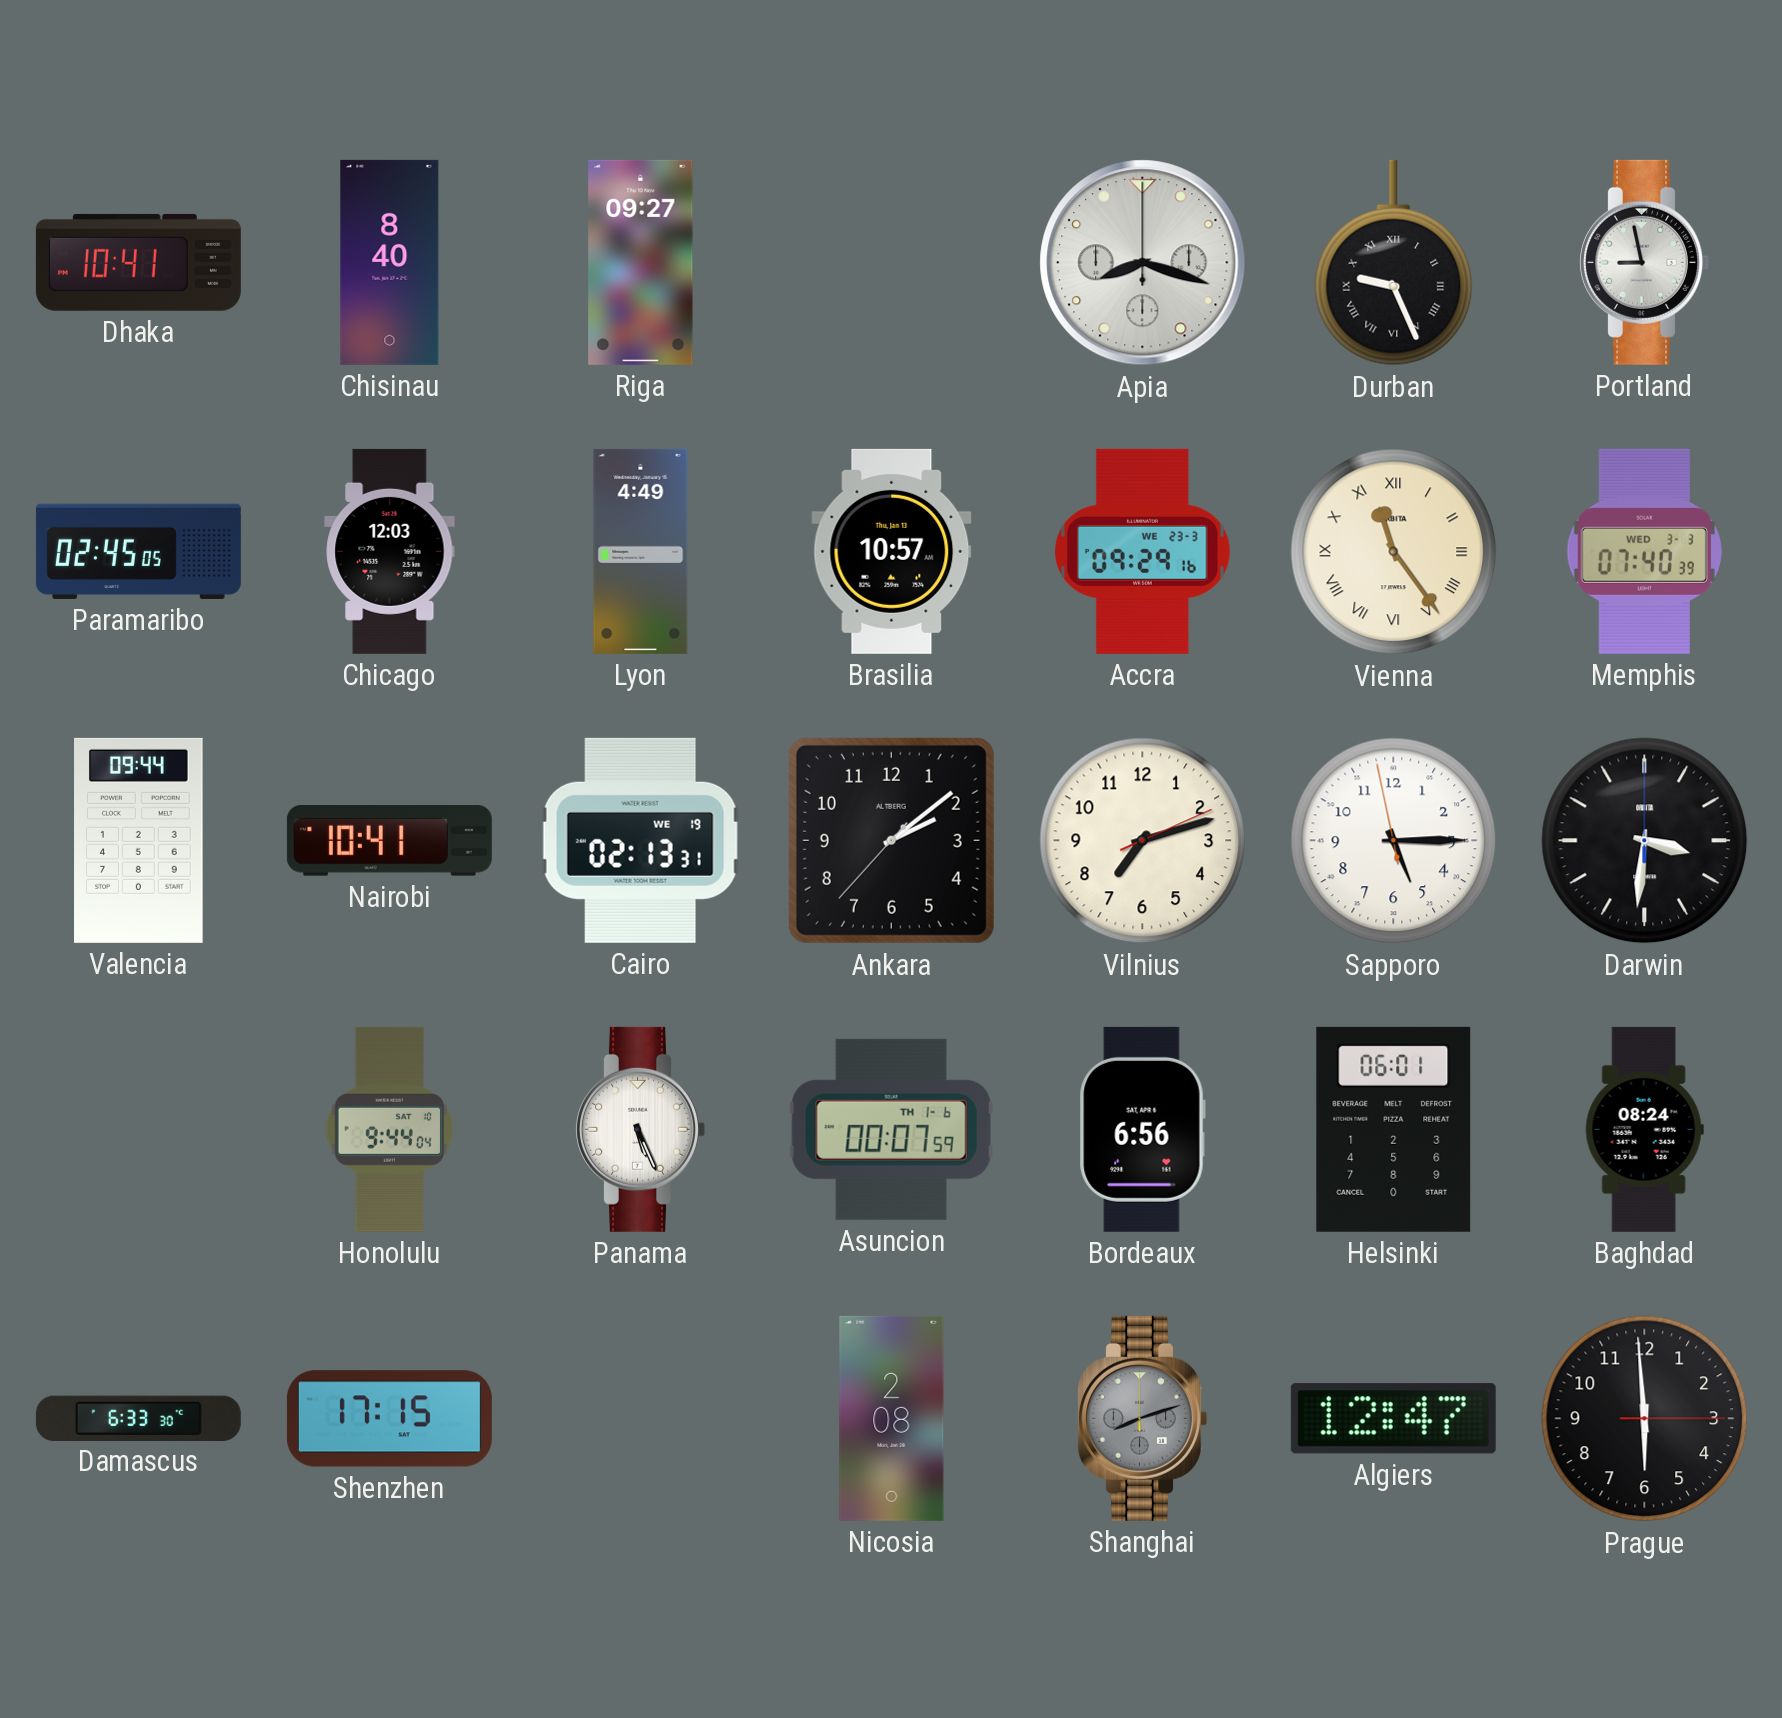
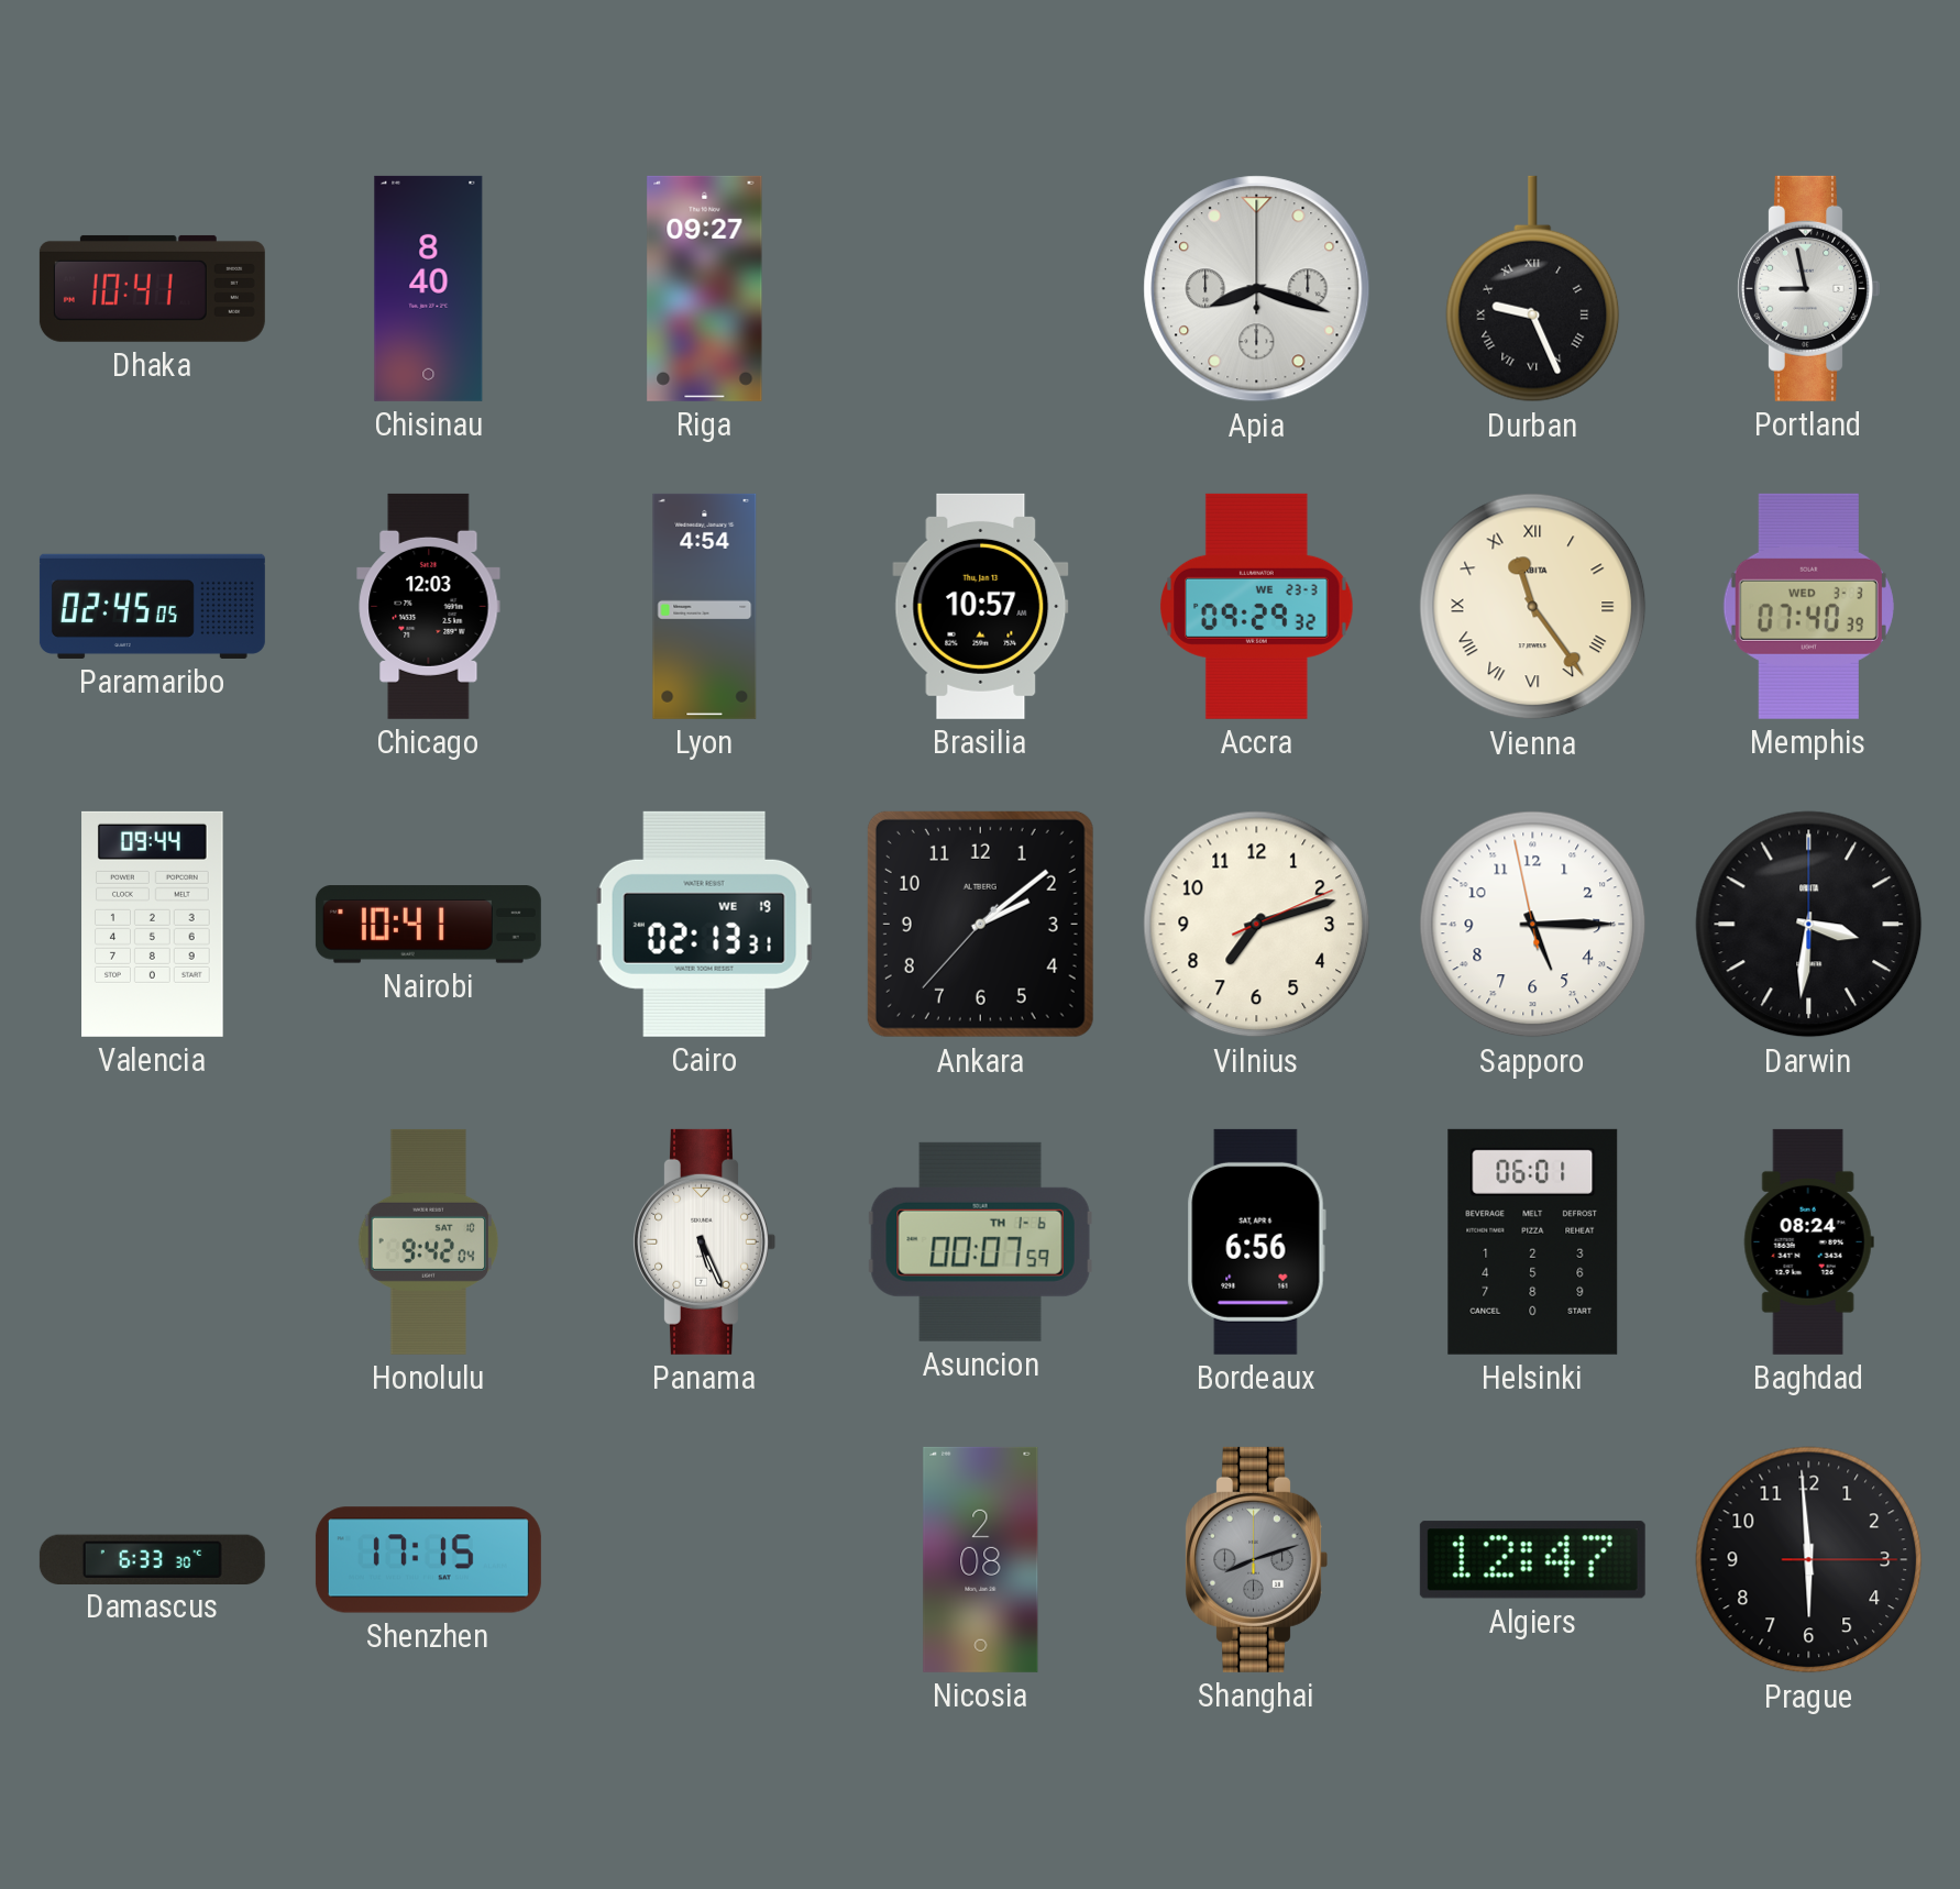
Lyon: 4:49 -> 4:54
Accra: 09:29:16 -> 09:29:32
Honolulu: 9:44 -> 9:42
